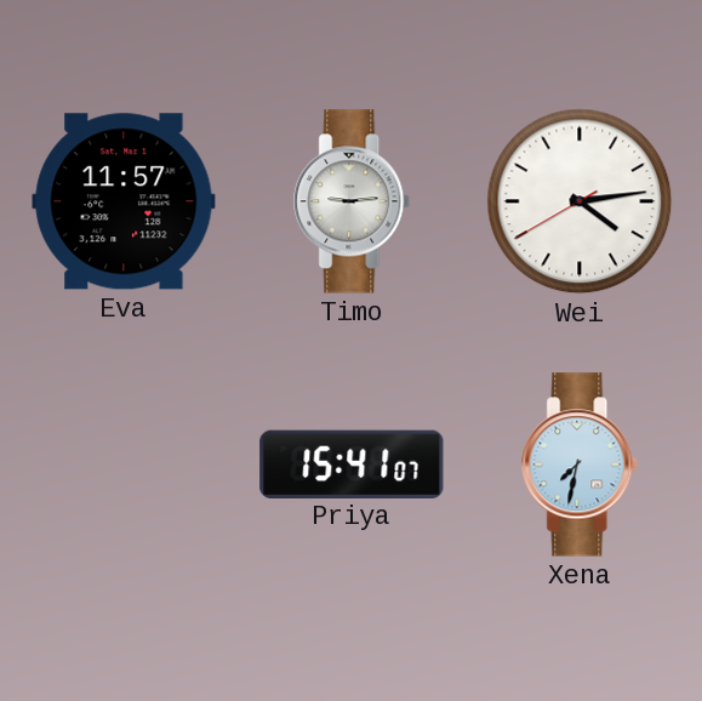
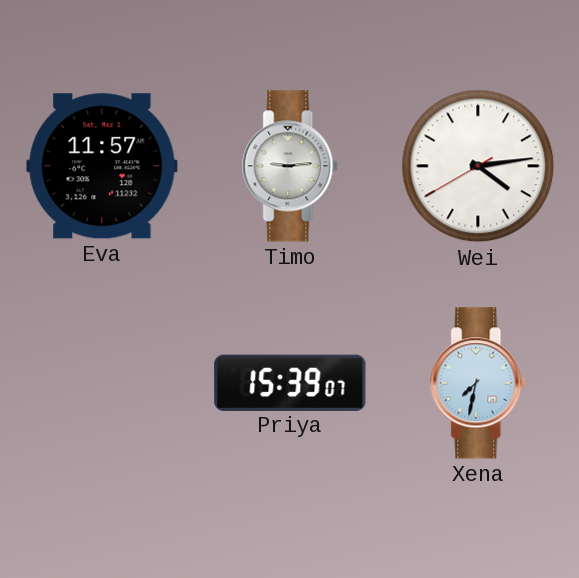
Priya: 15:41 -> 15:39
